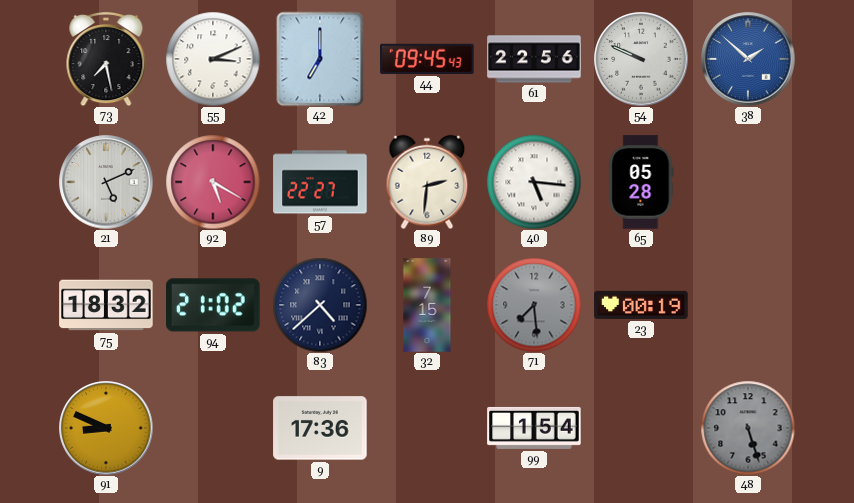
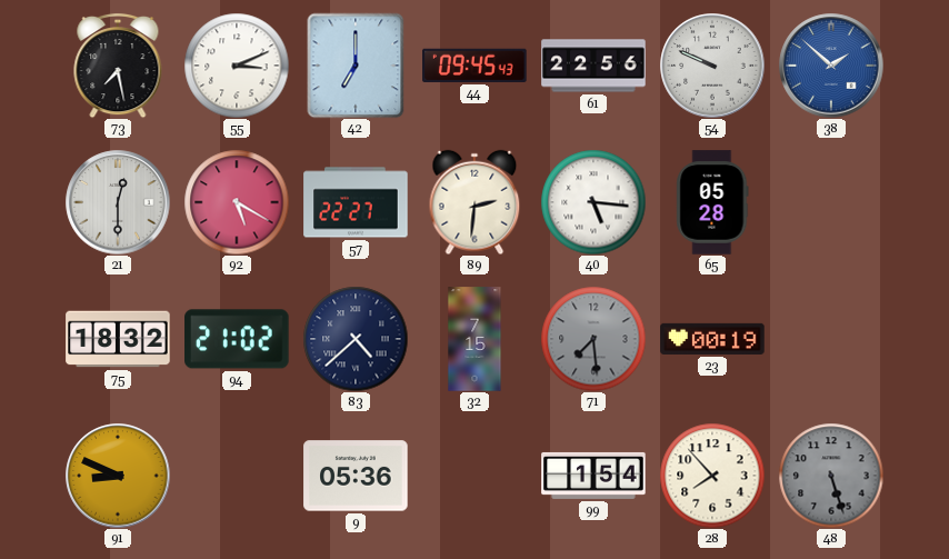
21: 5:11 -> 12:30
9: 17:36 -> 05:36
28: none -> 7:53
